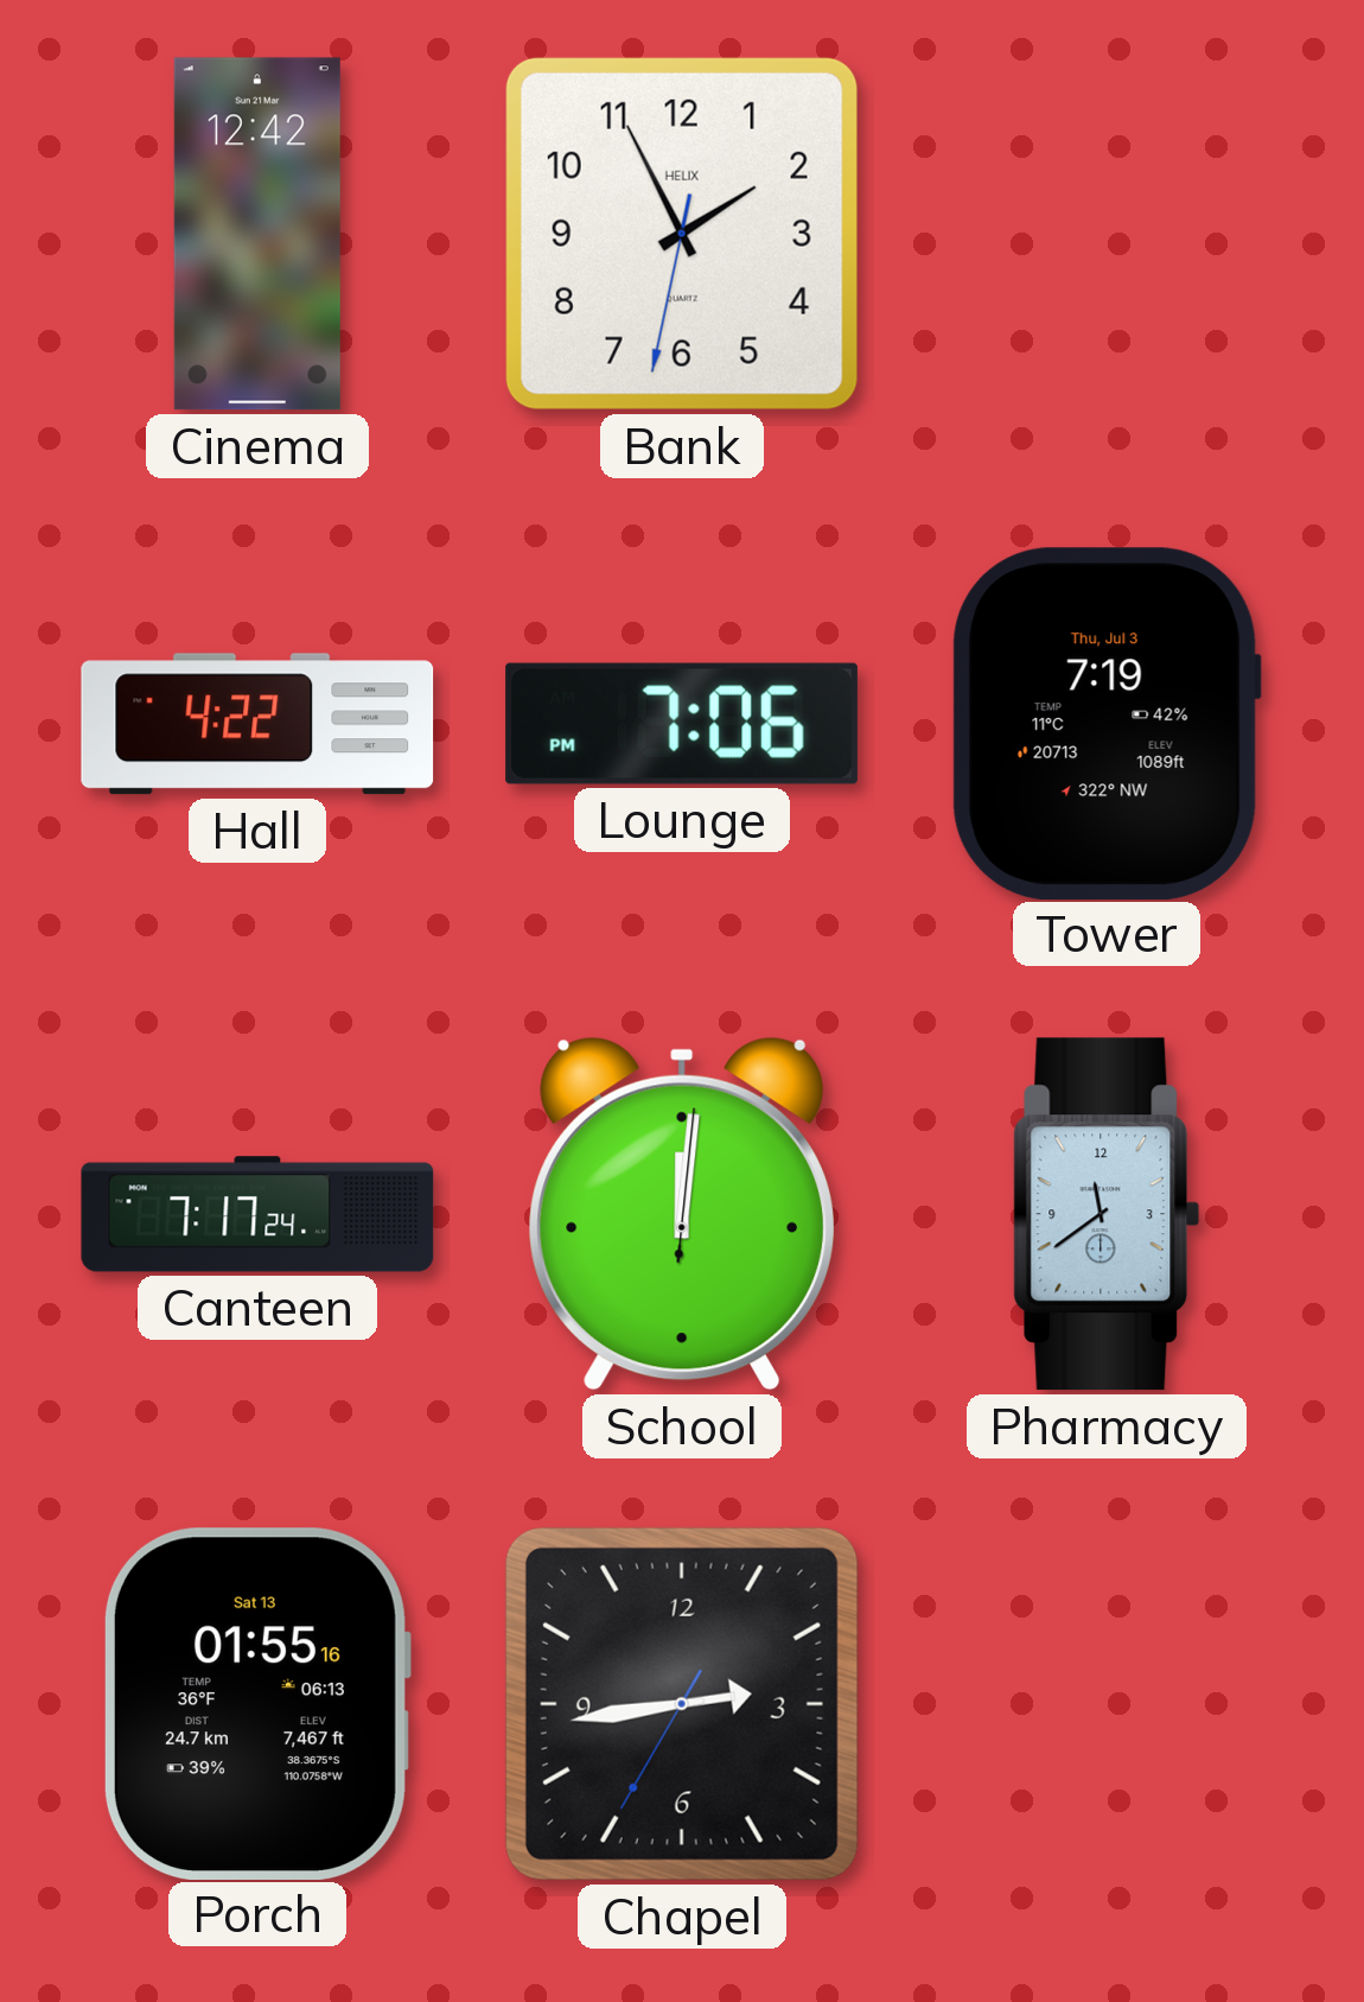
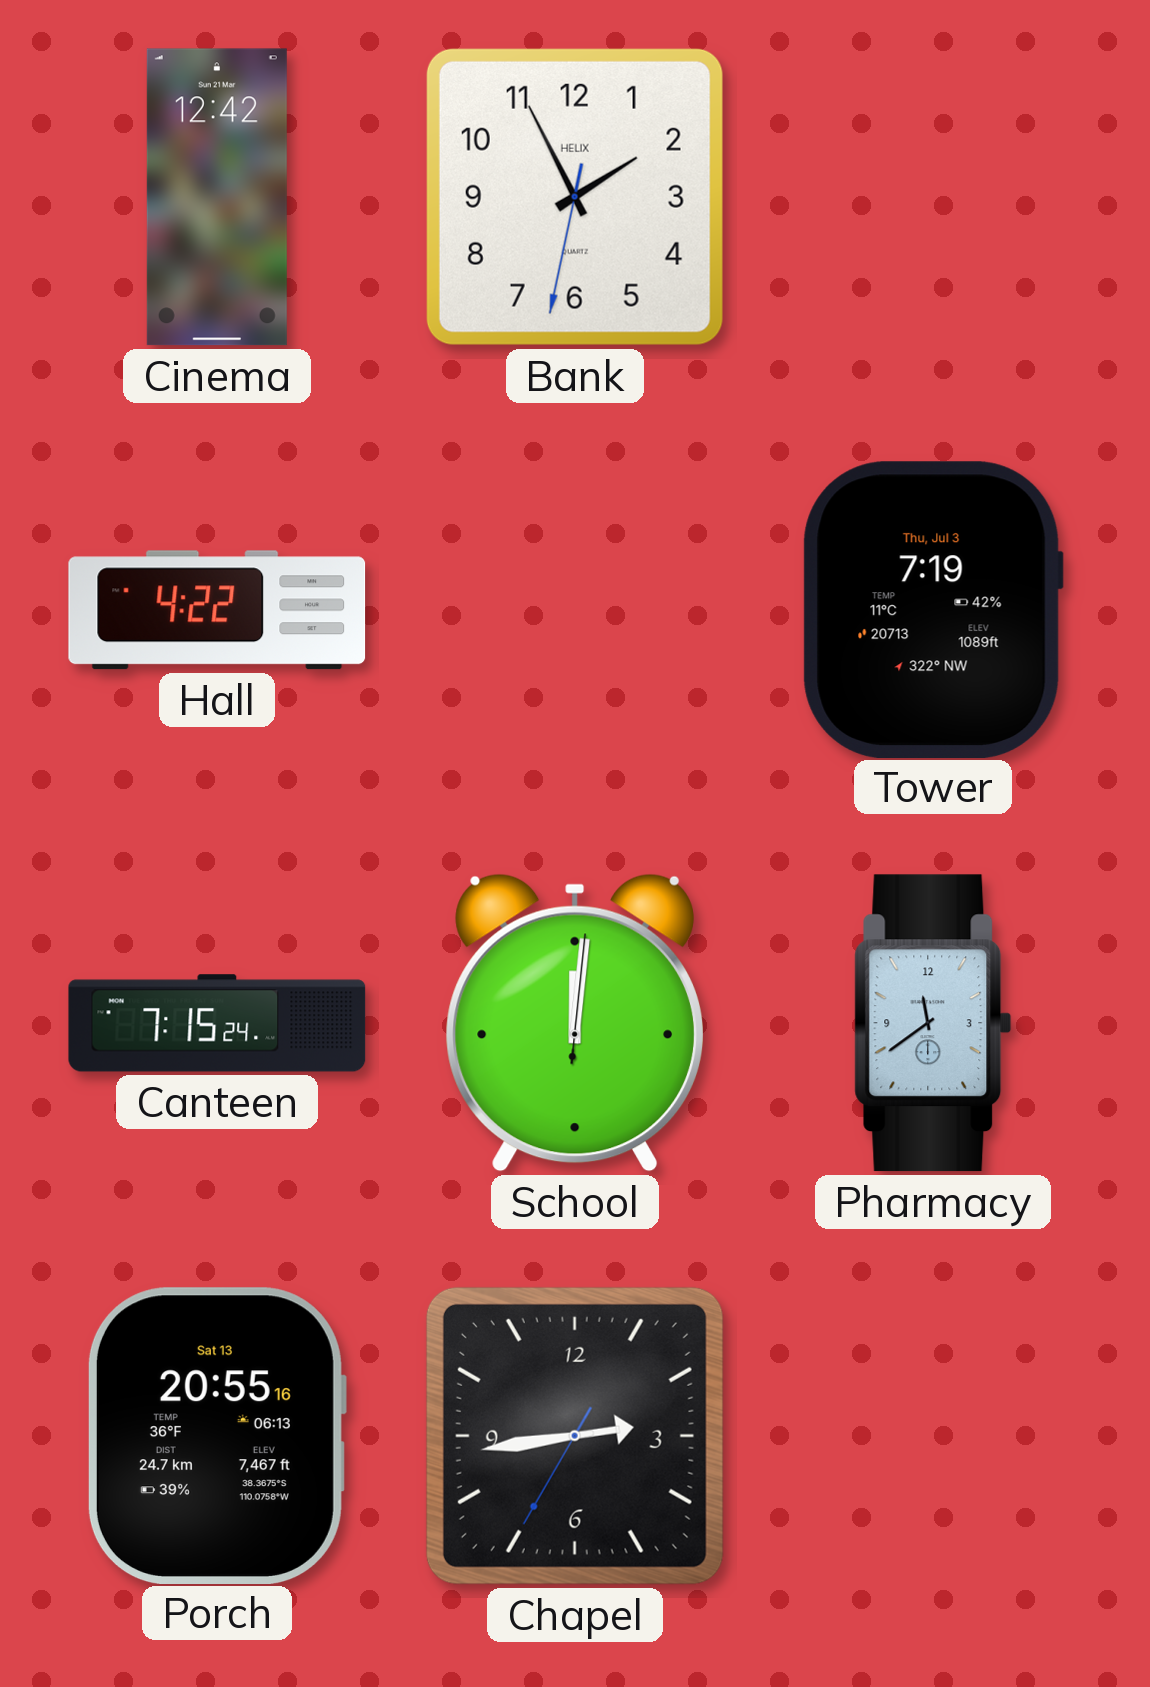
Lounge: 7:06 -> none
Canteen: 7:17 -> 7:15
Porch: 01:55 -> 20:55
